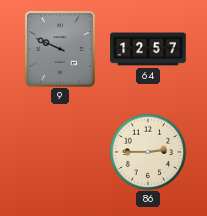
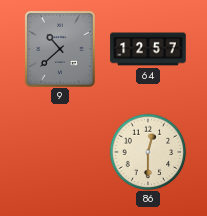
9: 9:49 -> 10:38
86: 2:45 -> 12:30
